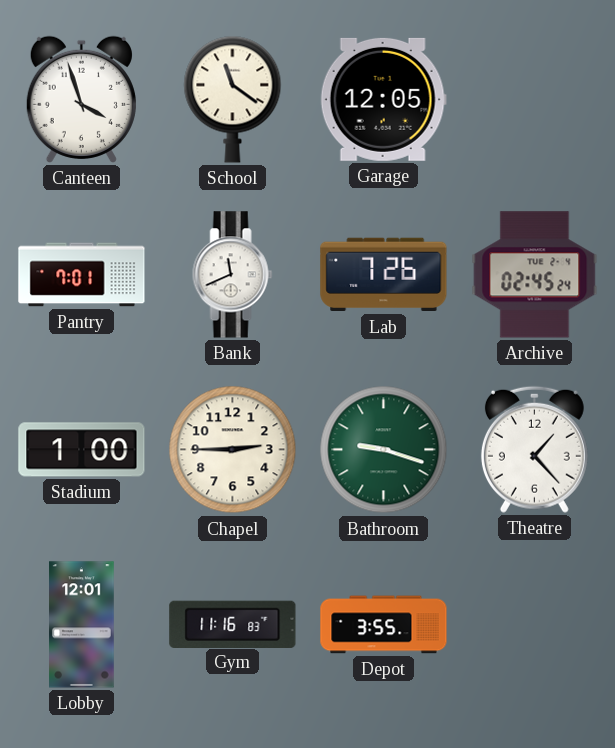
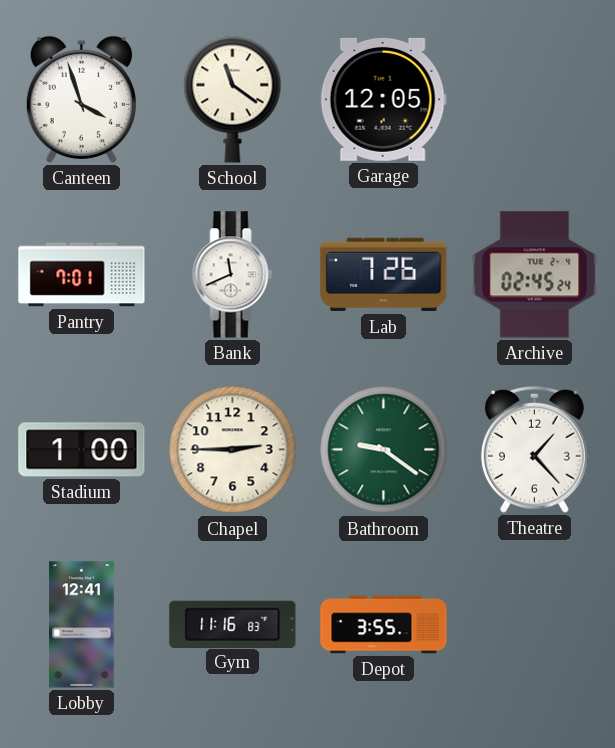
Bathroom: 9:18 -> 9:21
Lobby: 12:01 -> 12:41
